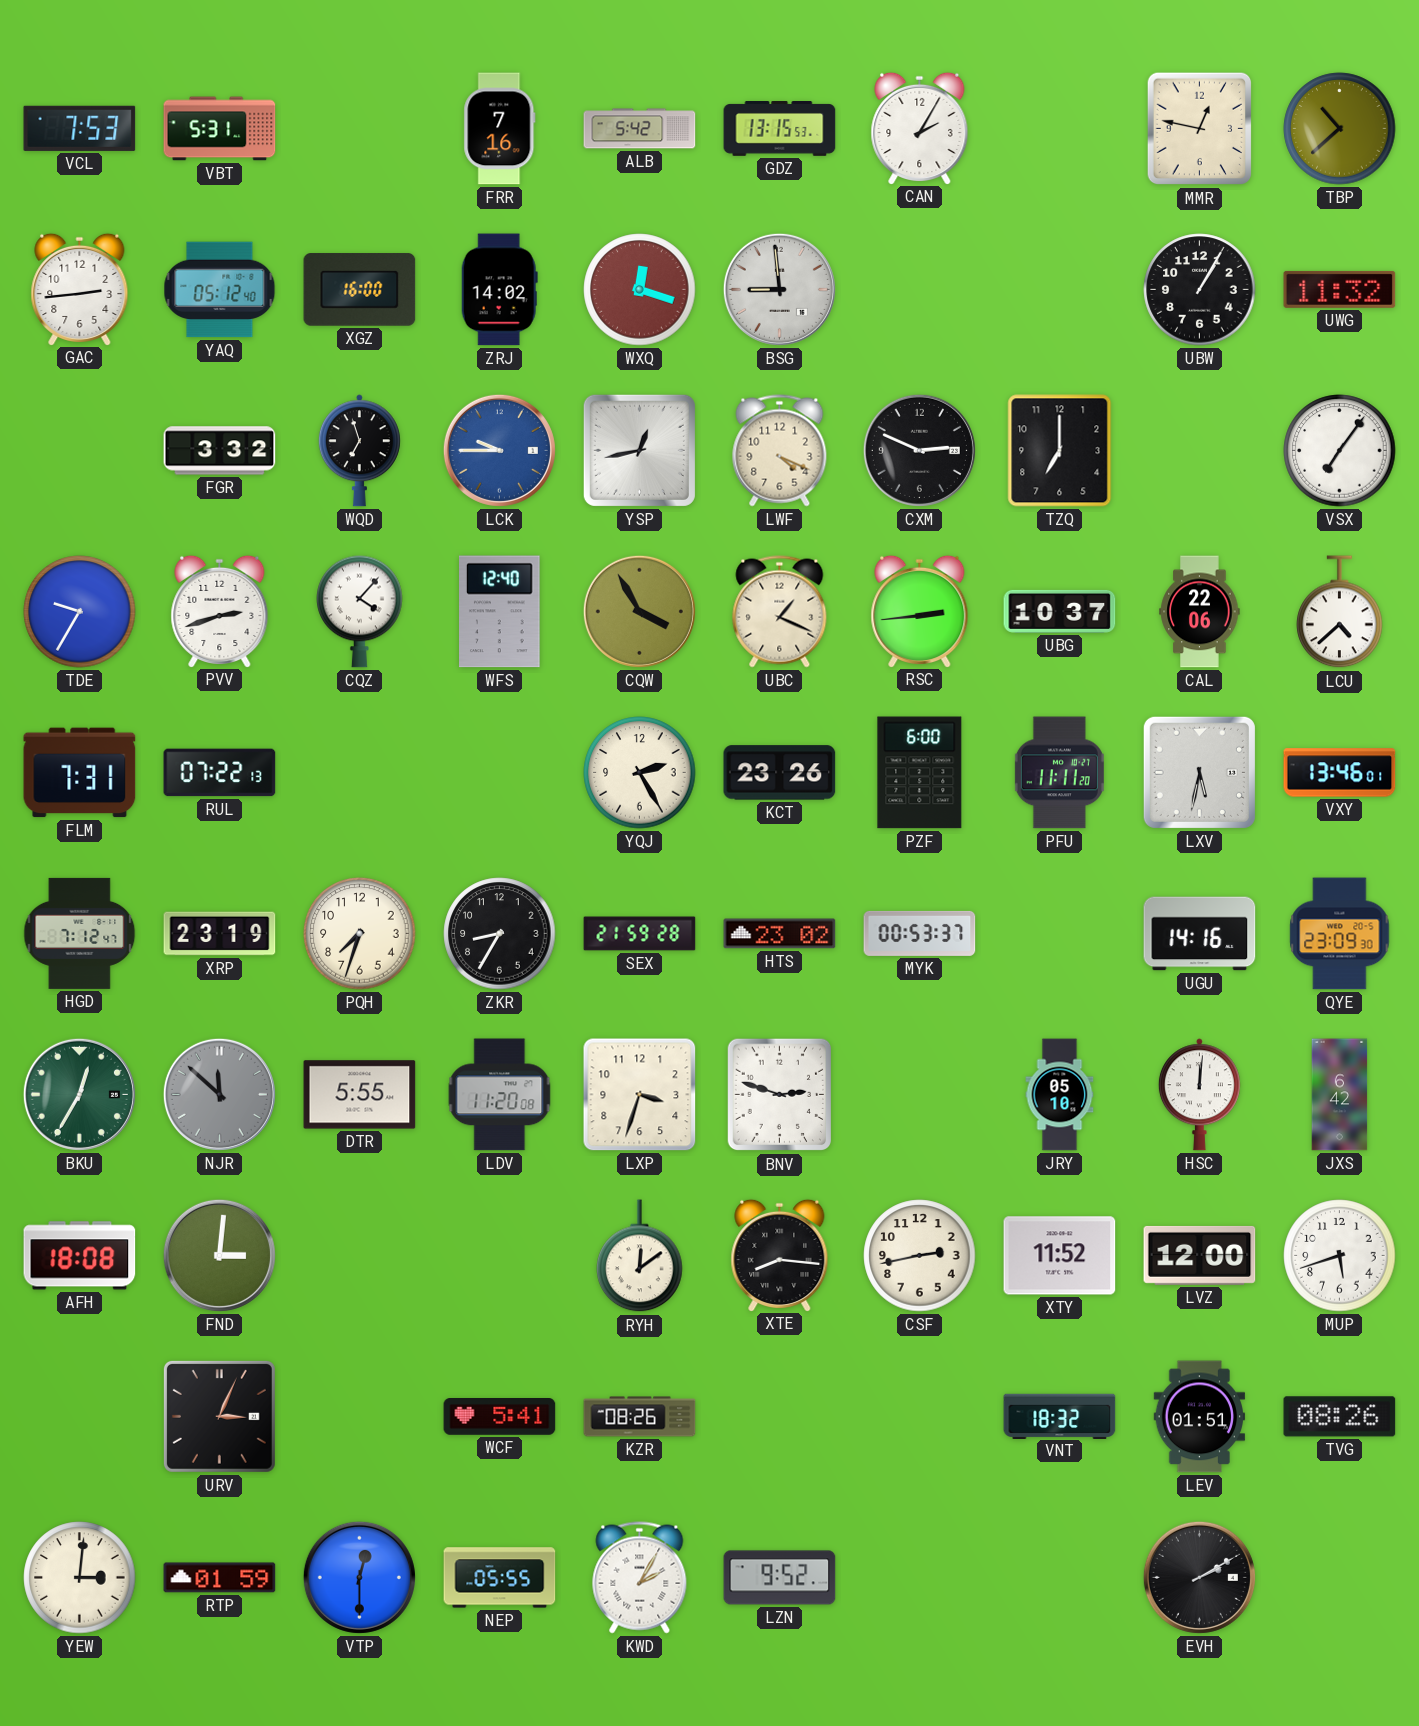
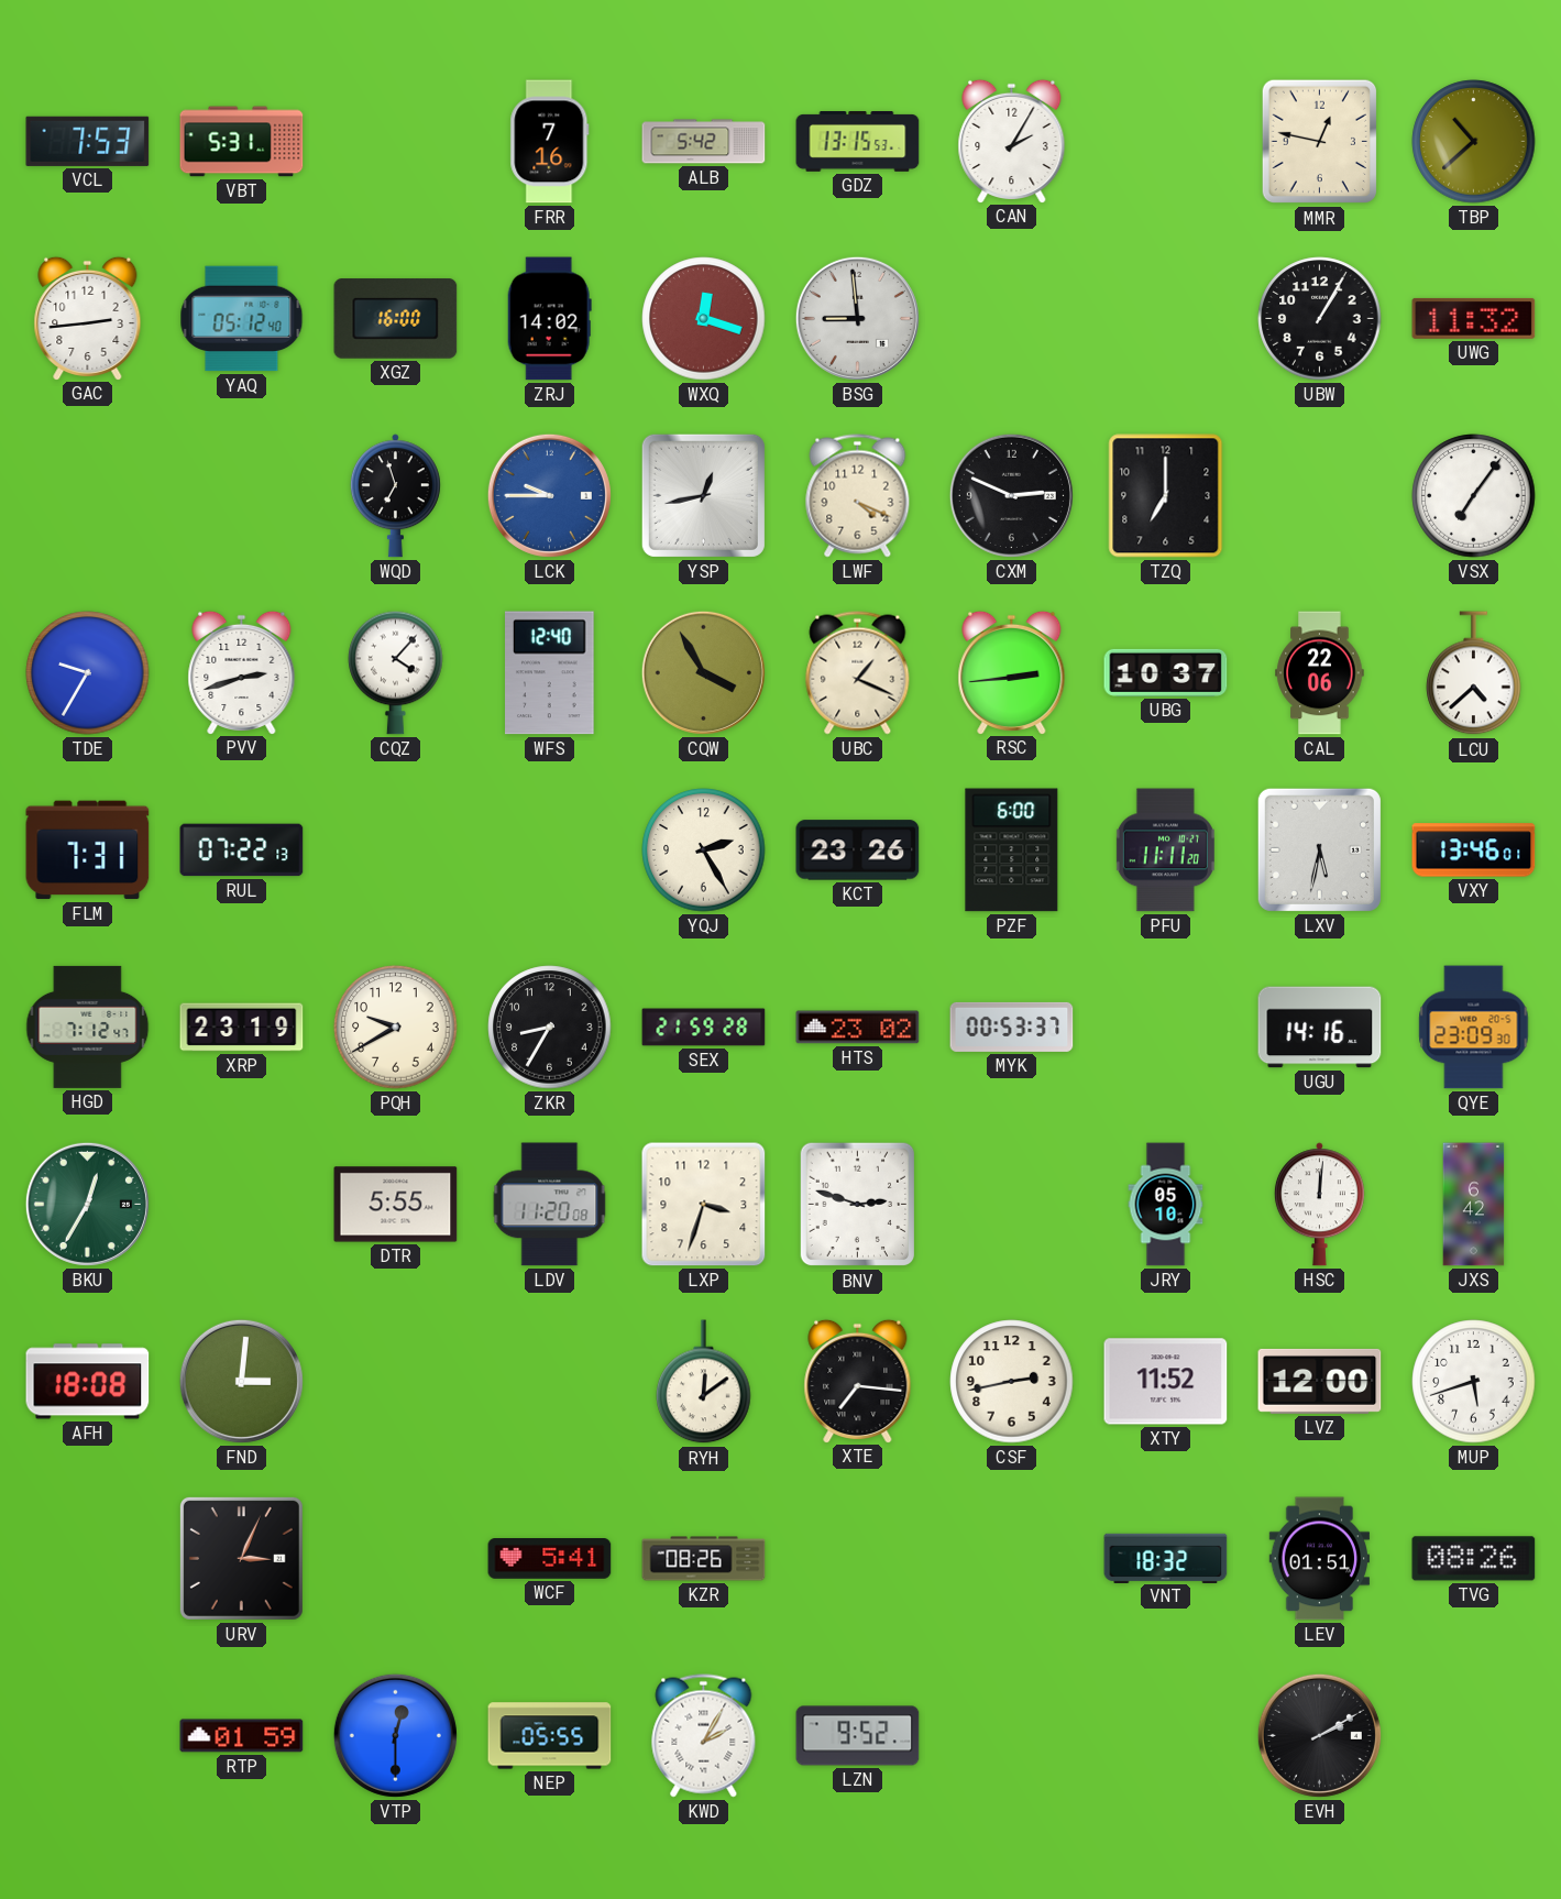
FGR: 3:32 -> none
PQH: 7:33 -> 9:40
NJR: 11:52 -> none
XTE: 8:16 -> 7:16
YEW: 3:01 -> none
